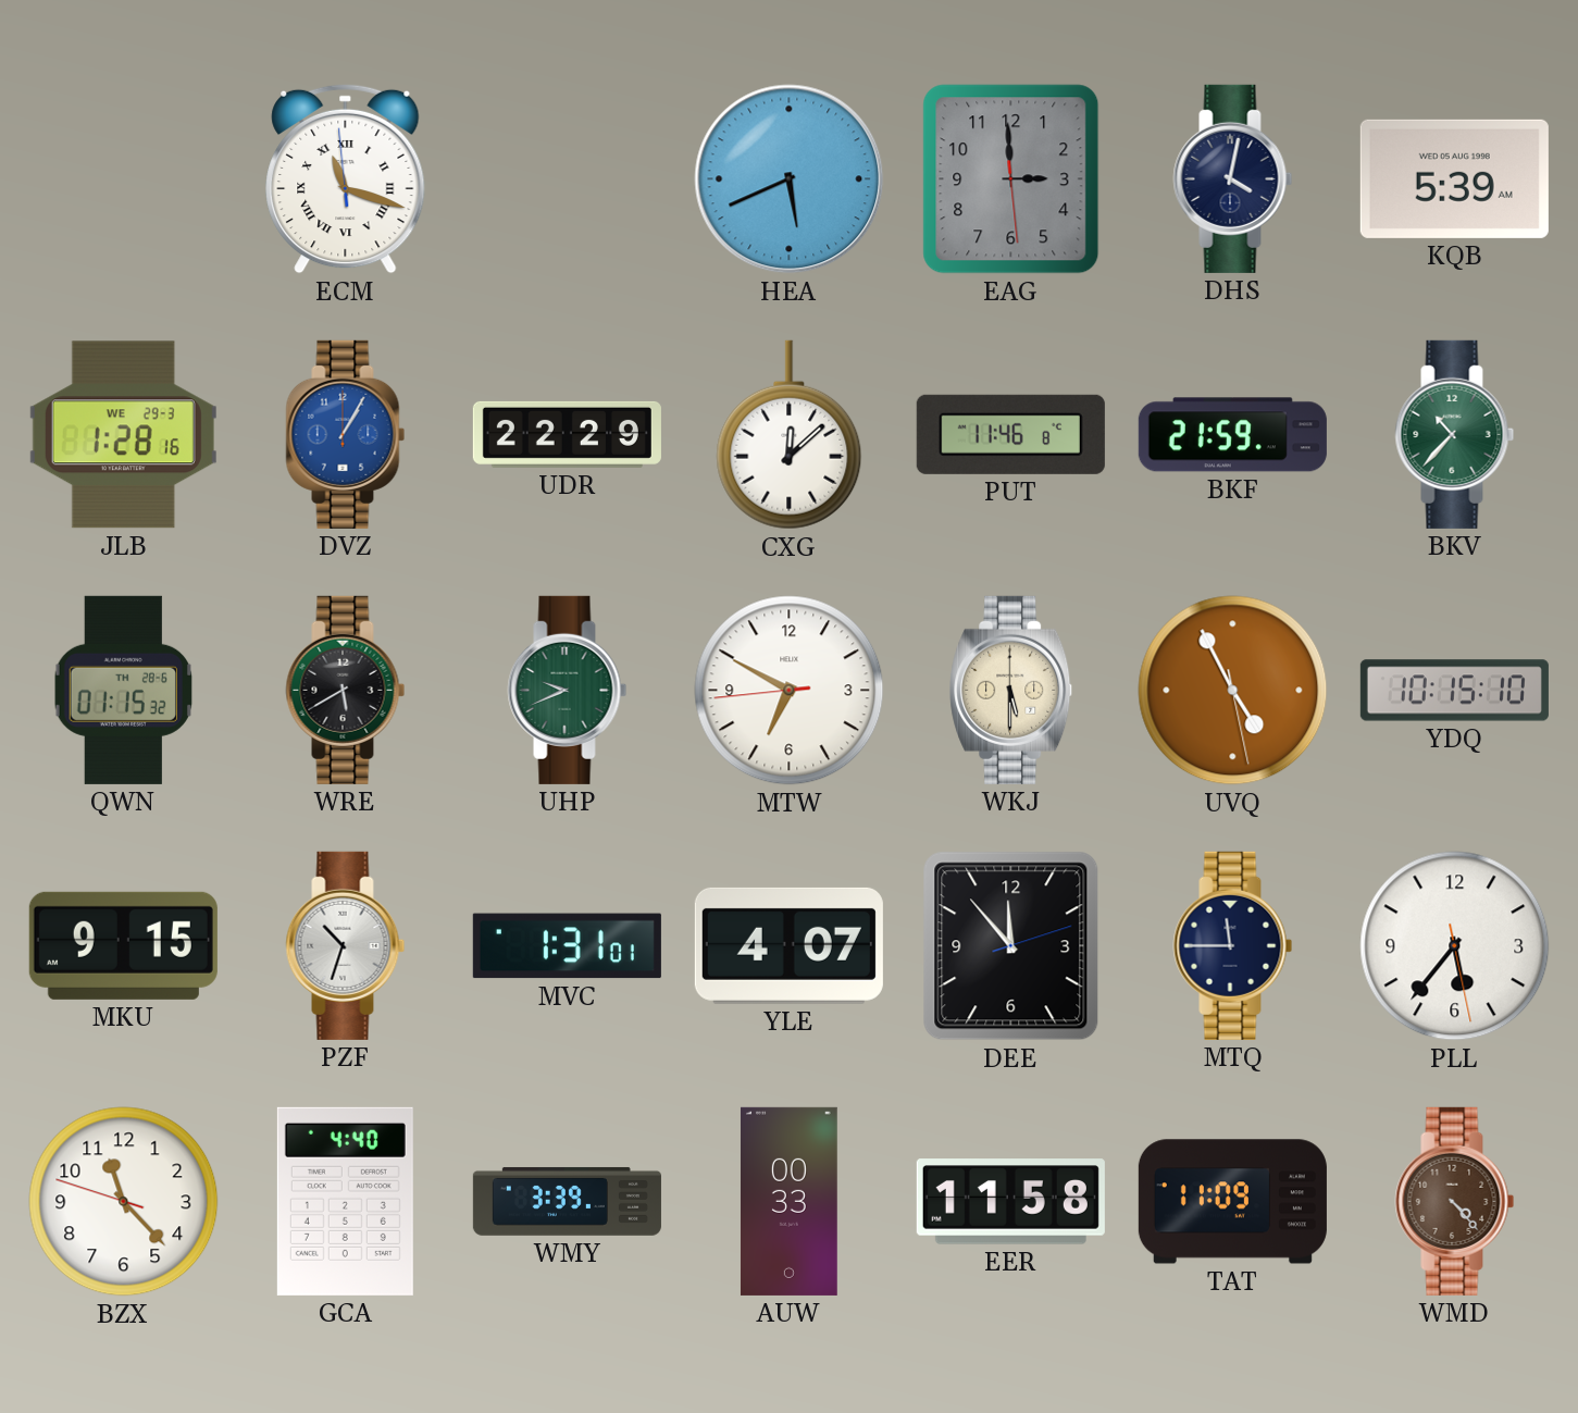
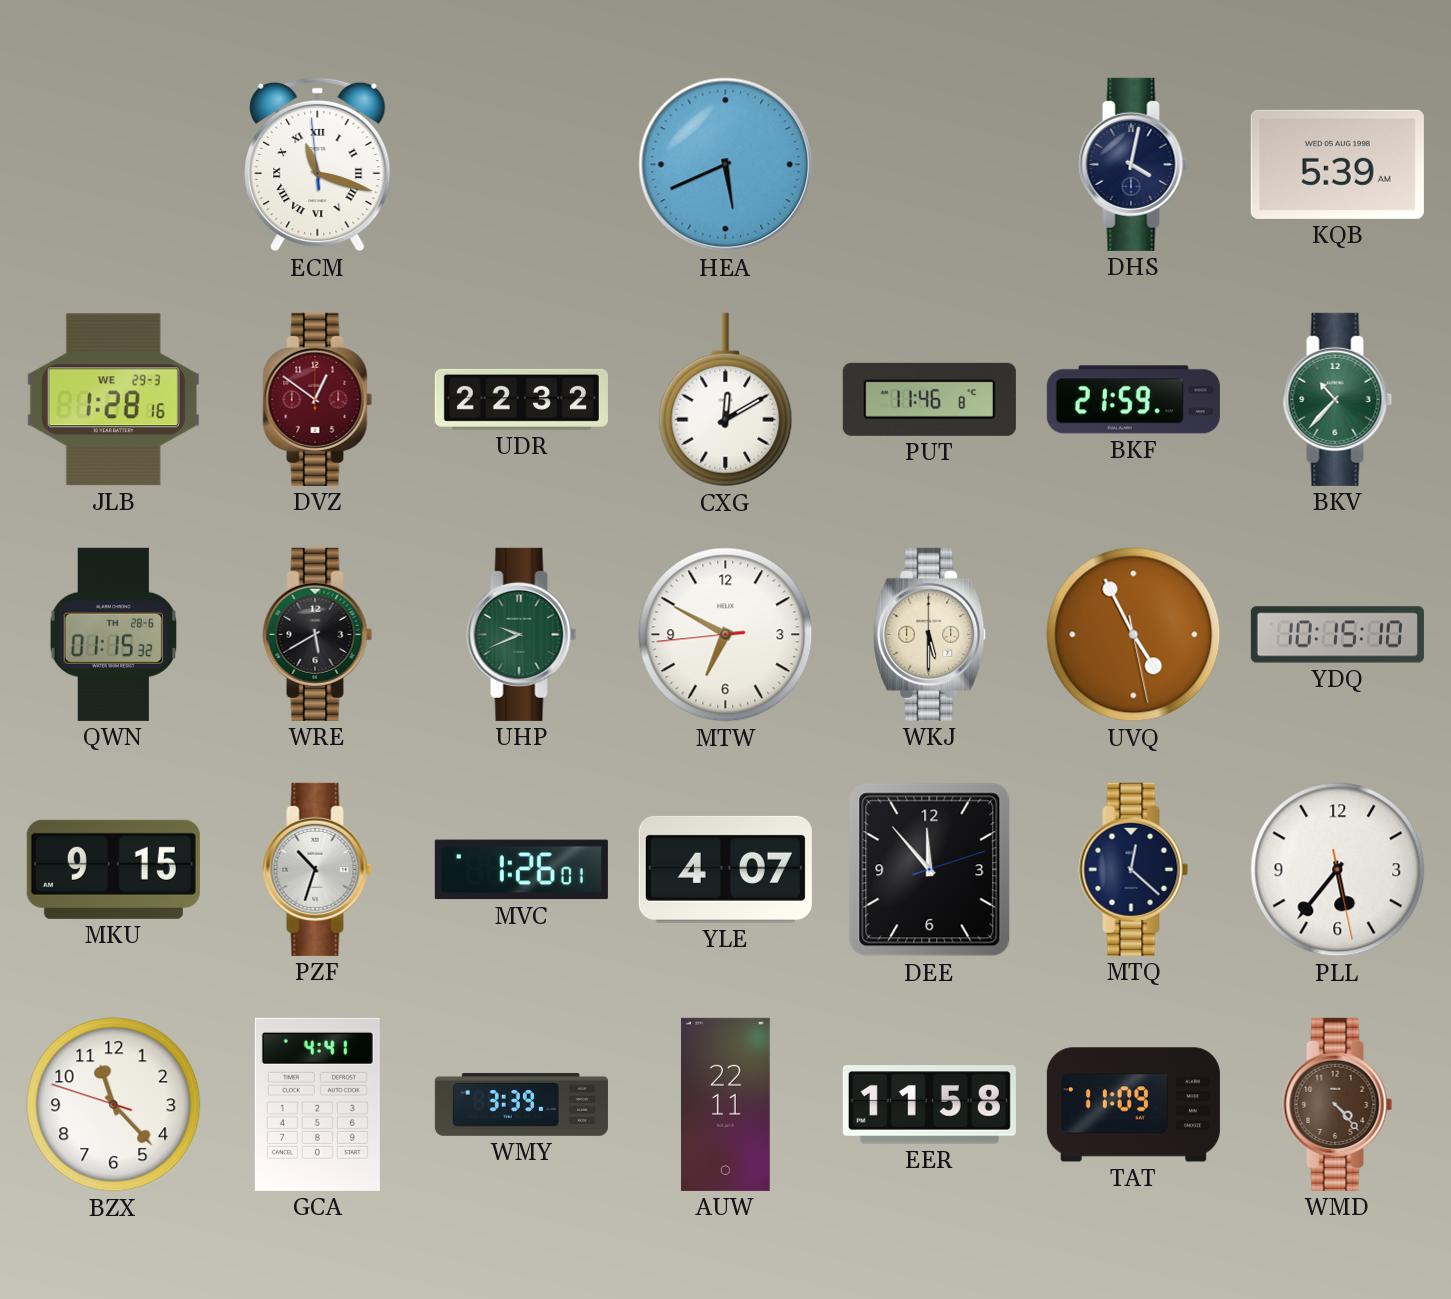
EAG: 2:59 -> none
DVZ: 1:05 -> 12:51
DVZ dial: blue -> burgundy
UDR: 22:29 -> 22:32
CXG: 12:08 -> 12:10
MVC: 1:31 -> 1:26
MTQ: 11:45 -> 12:22
GCA: 4:40 -> 4:41
AUW: 00:33 -> 22:11
